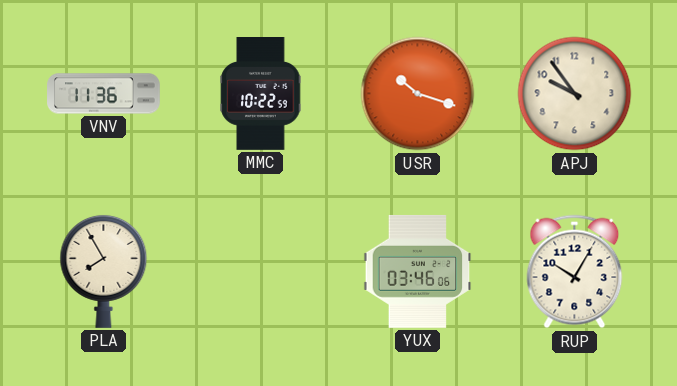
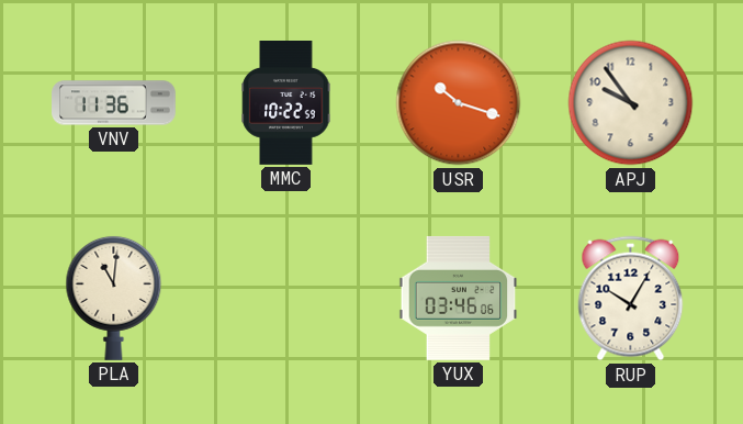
PLA: 7:55 -> 11:01
